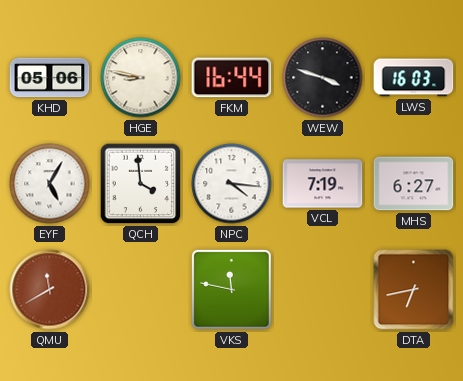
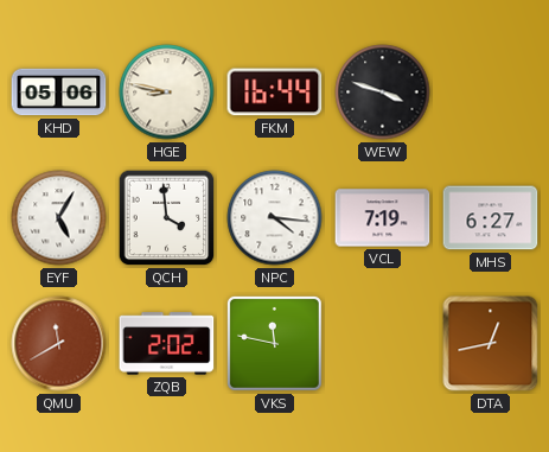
LWS: 16:03 -> none
ZQB: none -> 2:02
DTA: 6:43 -> 12:43
